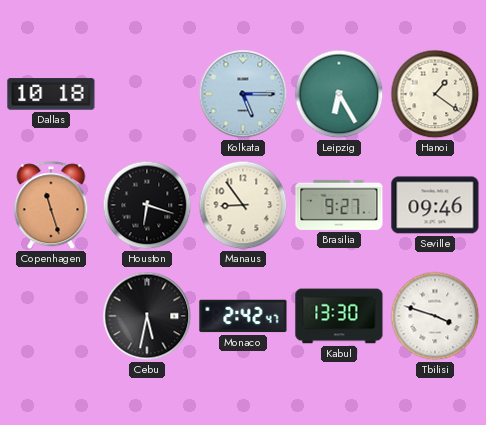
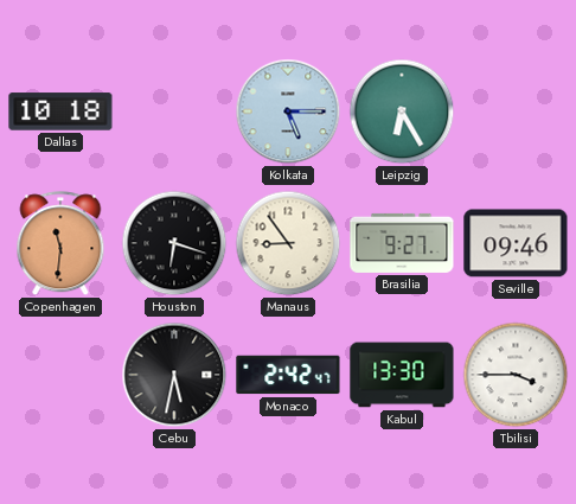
Hanoi: 1:21 -> none
Copenhagen: 11:27 -> 11:31
Tbilisi: 3:48 -> 3:45
